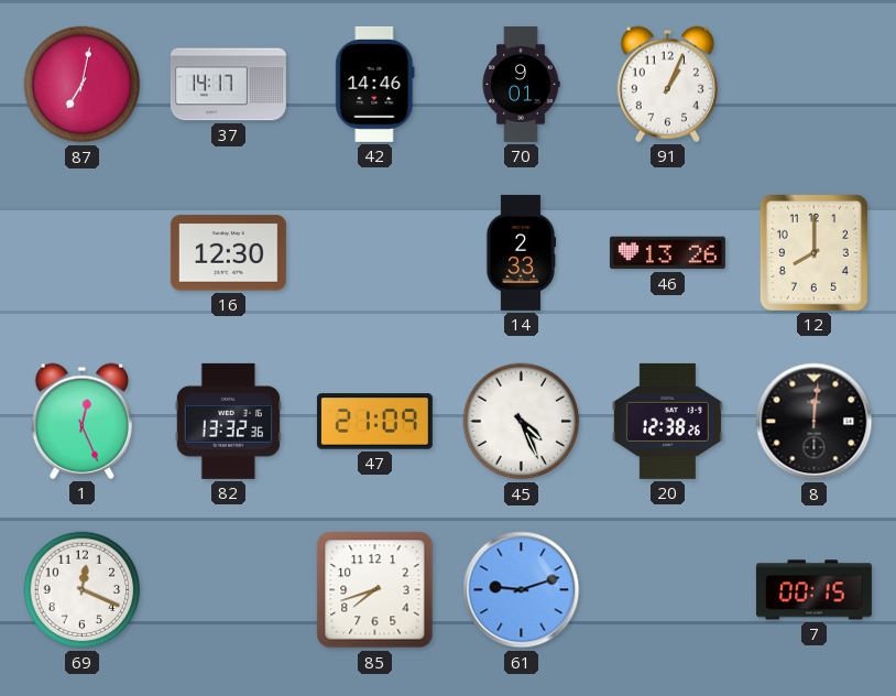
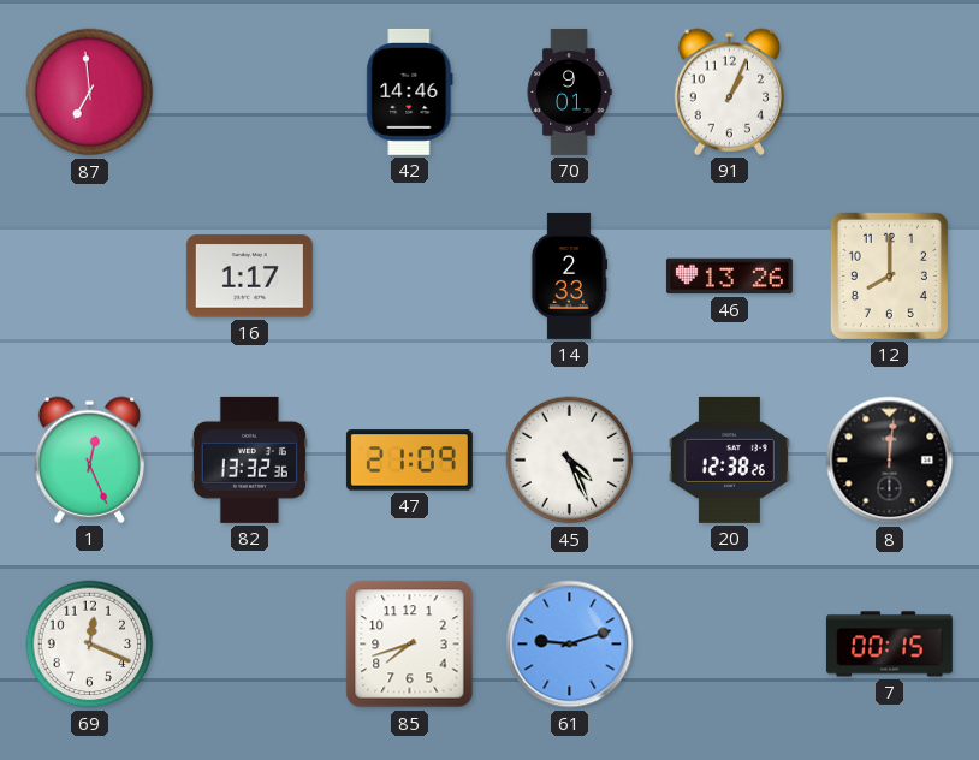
87: 7:02 -> 6:59
37: 14:17 -> none
16: 12:30 -> 1:17
